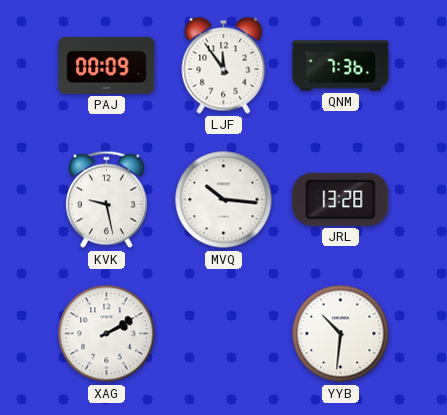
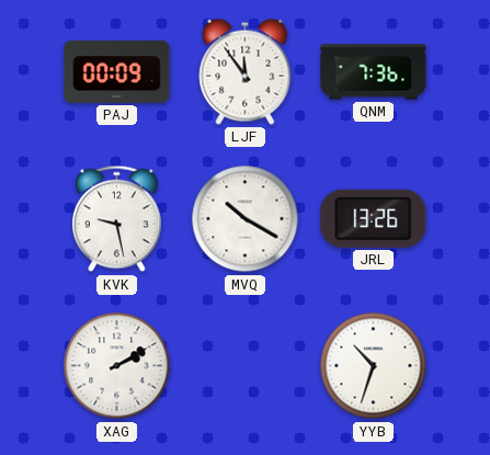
MVQ: 10:16 -> 10:20
JRL: 13:28 -> 13:26
YYB: 10:31 -> 10:33
